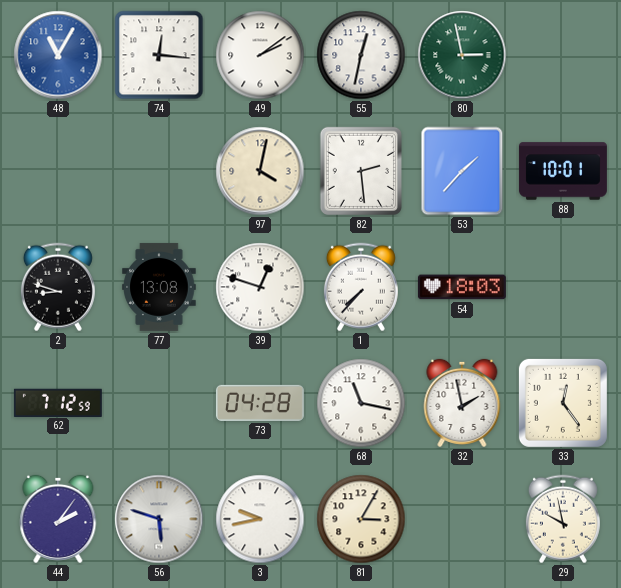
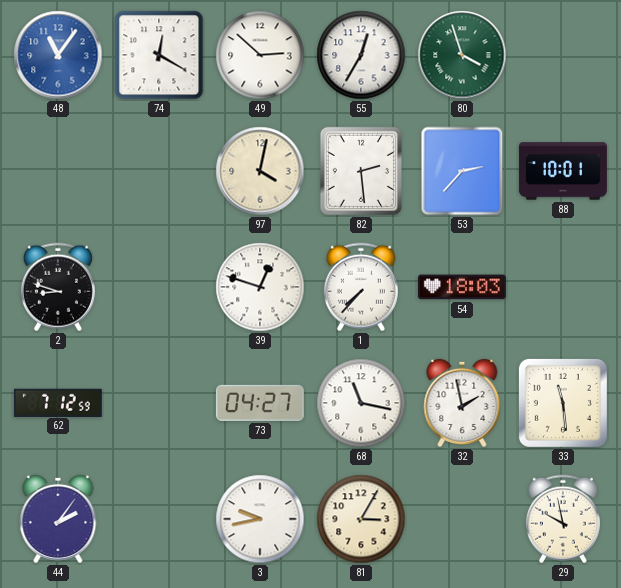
48: 11:05 -> 11:06
74: 12:16 -> 12:20
49: 2:09 -> 2:52
55: 12:32 -> 12:35
80: 2:58 -> 3:57
53: 1:37 -> 2:37
77: 13:08 -> none
73: 04:28 -> 04:27
33: 12:24 -> 11:29
56: 5:48 -> none
